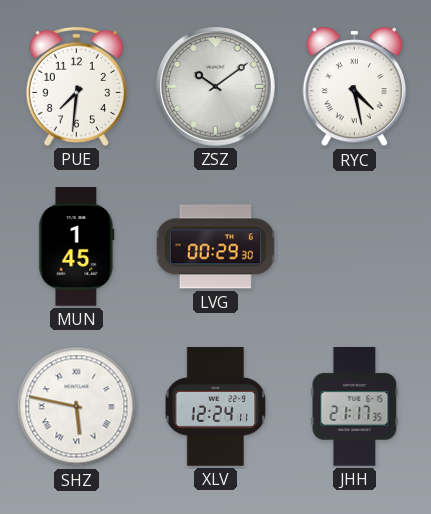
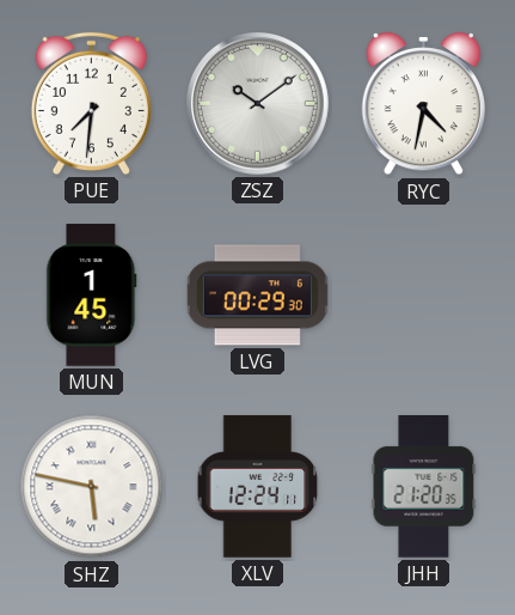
RYC: 4:28 -> 4:32
JHH: 21:17 -> 21:20
